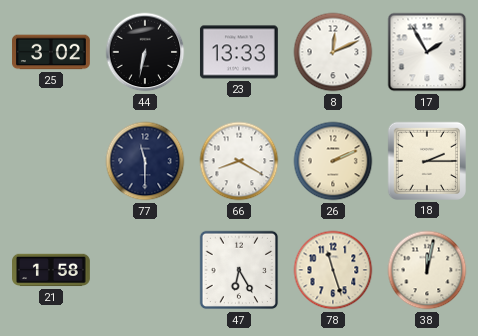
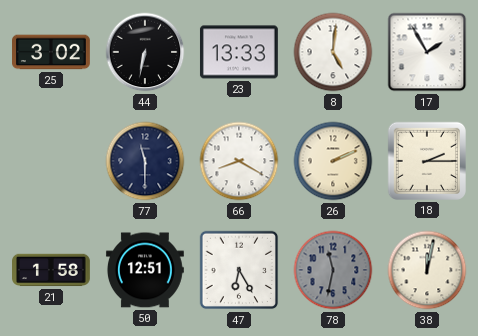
8: 12:11 -> 5:01
50: none -> 12:51
78: 11:27 -> 11:32
78 dial: cream -> grey
